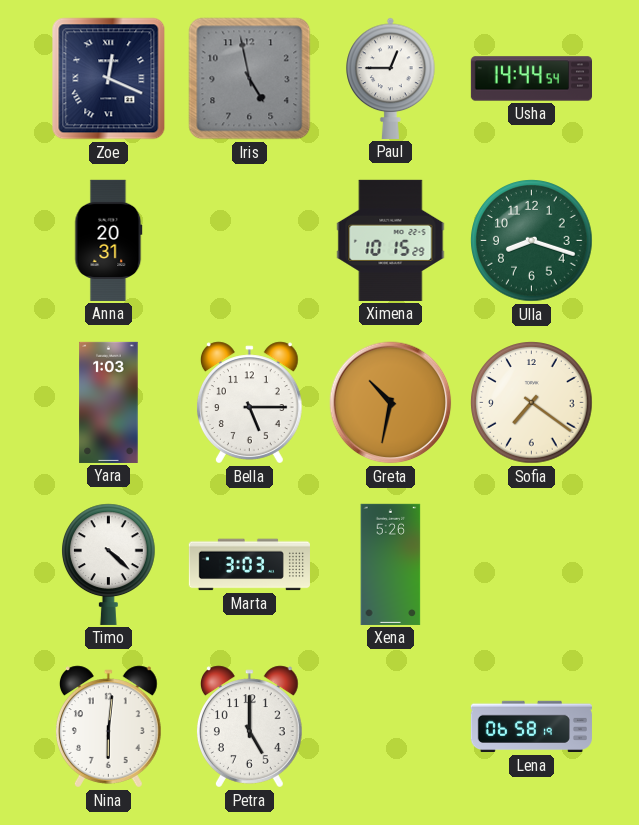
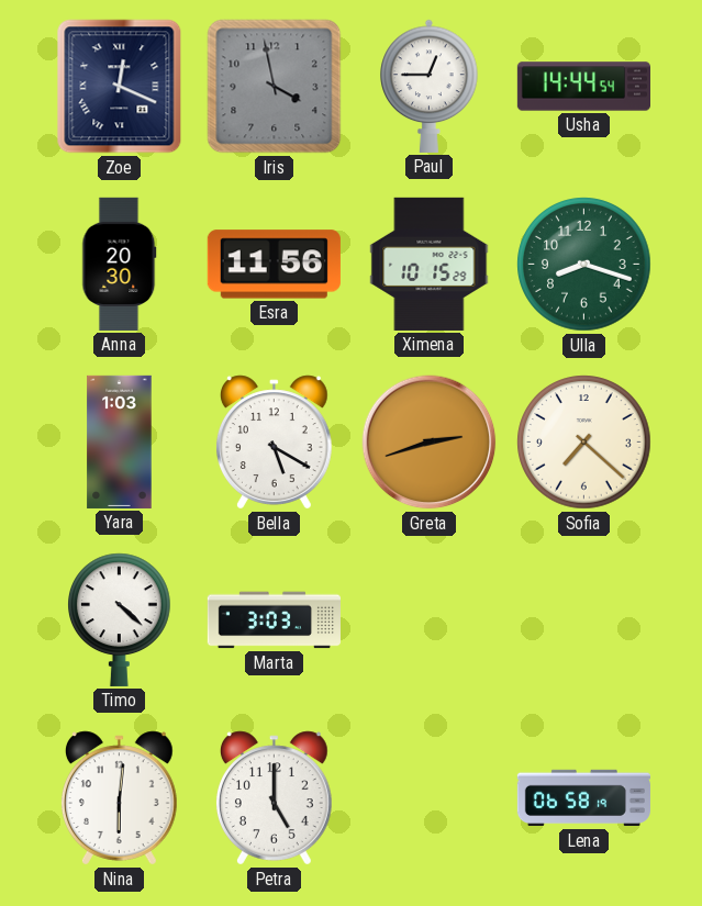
Iris: 4:58 -> 3:58
Anna: 20:31 -> 20:30
Esra: none -> 11:56
Bella: 5:15 -> 5:20
Greta: 10:32 -> 2:42
Sofia: 7:21 -> 7:22
Xena: 5:26 -> none
